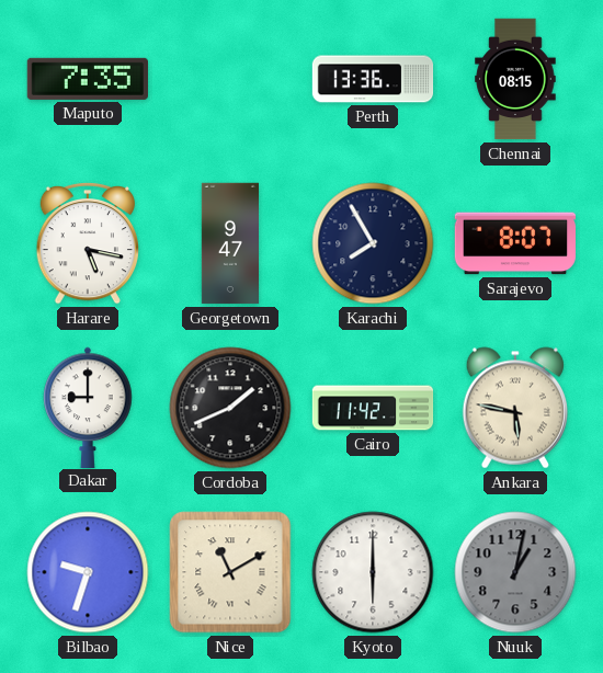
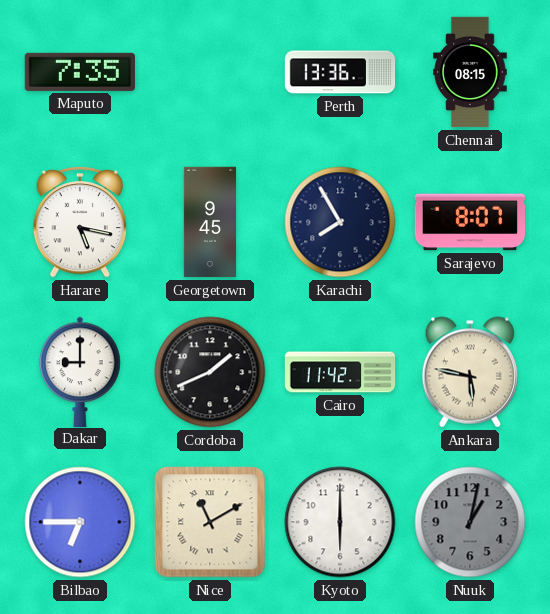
Georgetown: 9:47 -> 9:45
Bilbao: 9:33 -> 6:45
